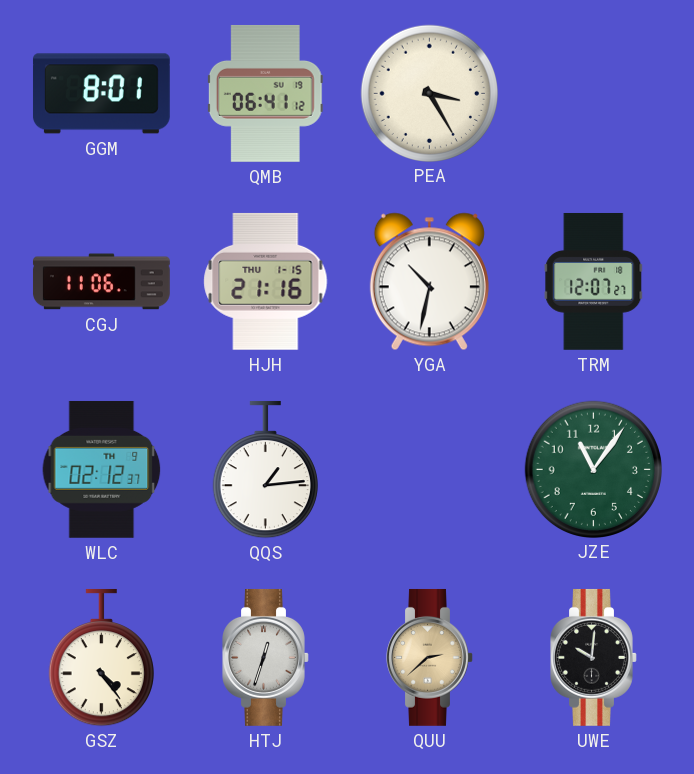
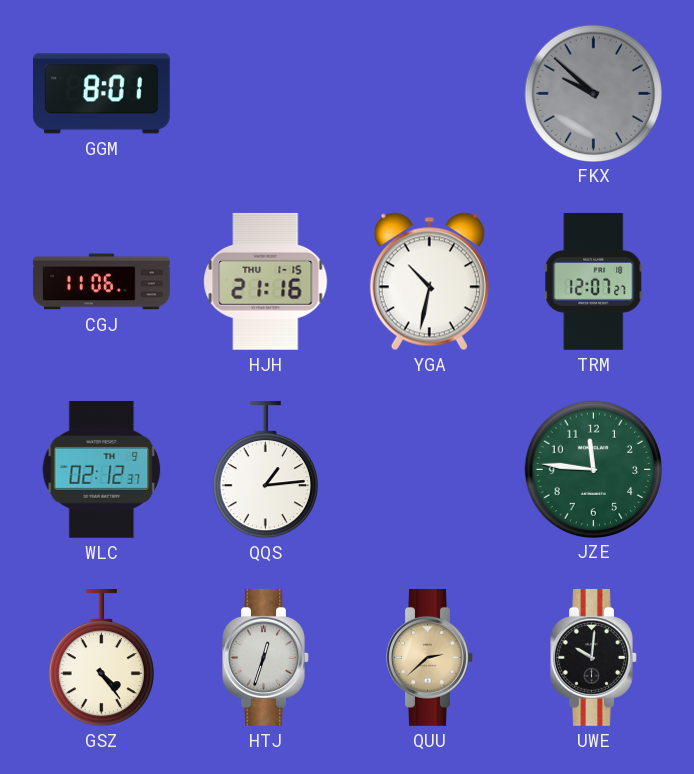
QMB: 06:41 -> none
PEA: 3:25 -> none
FKX: none -> 9:52
JZE: 11:06 -> 11:46
